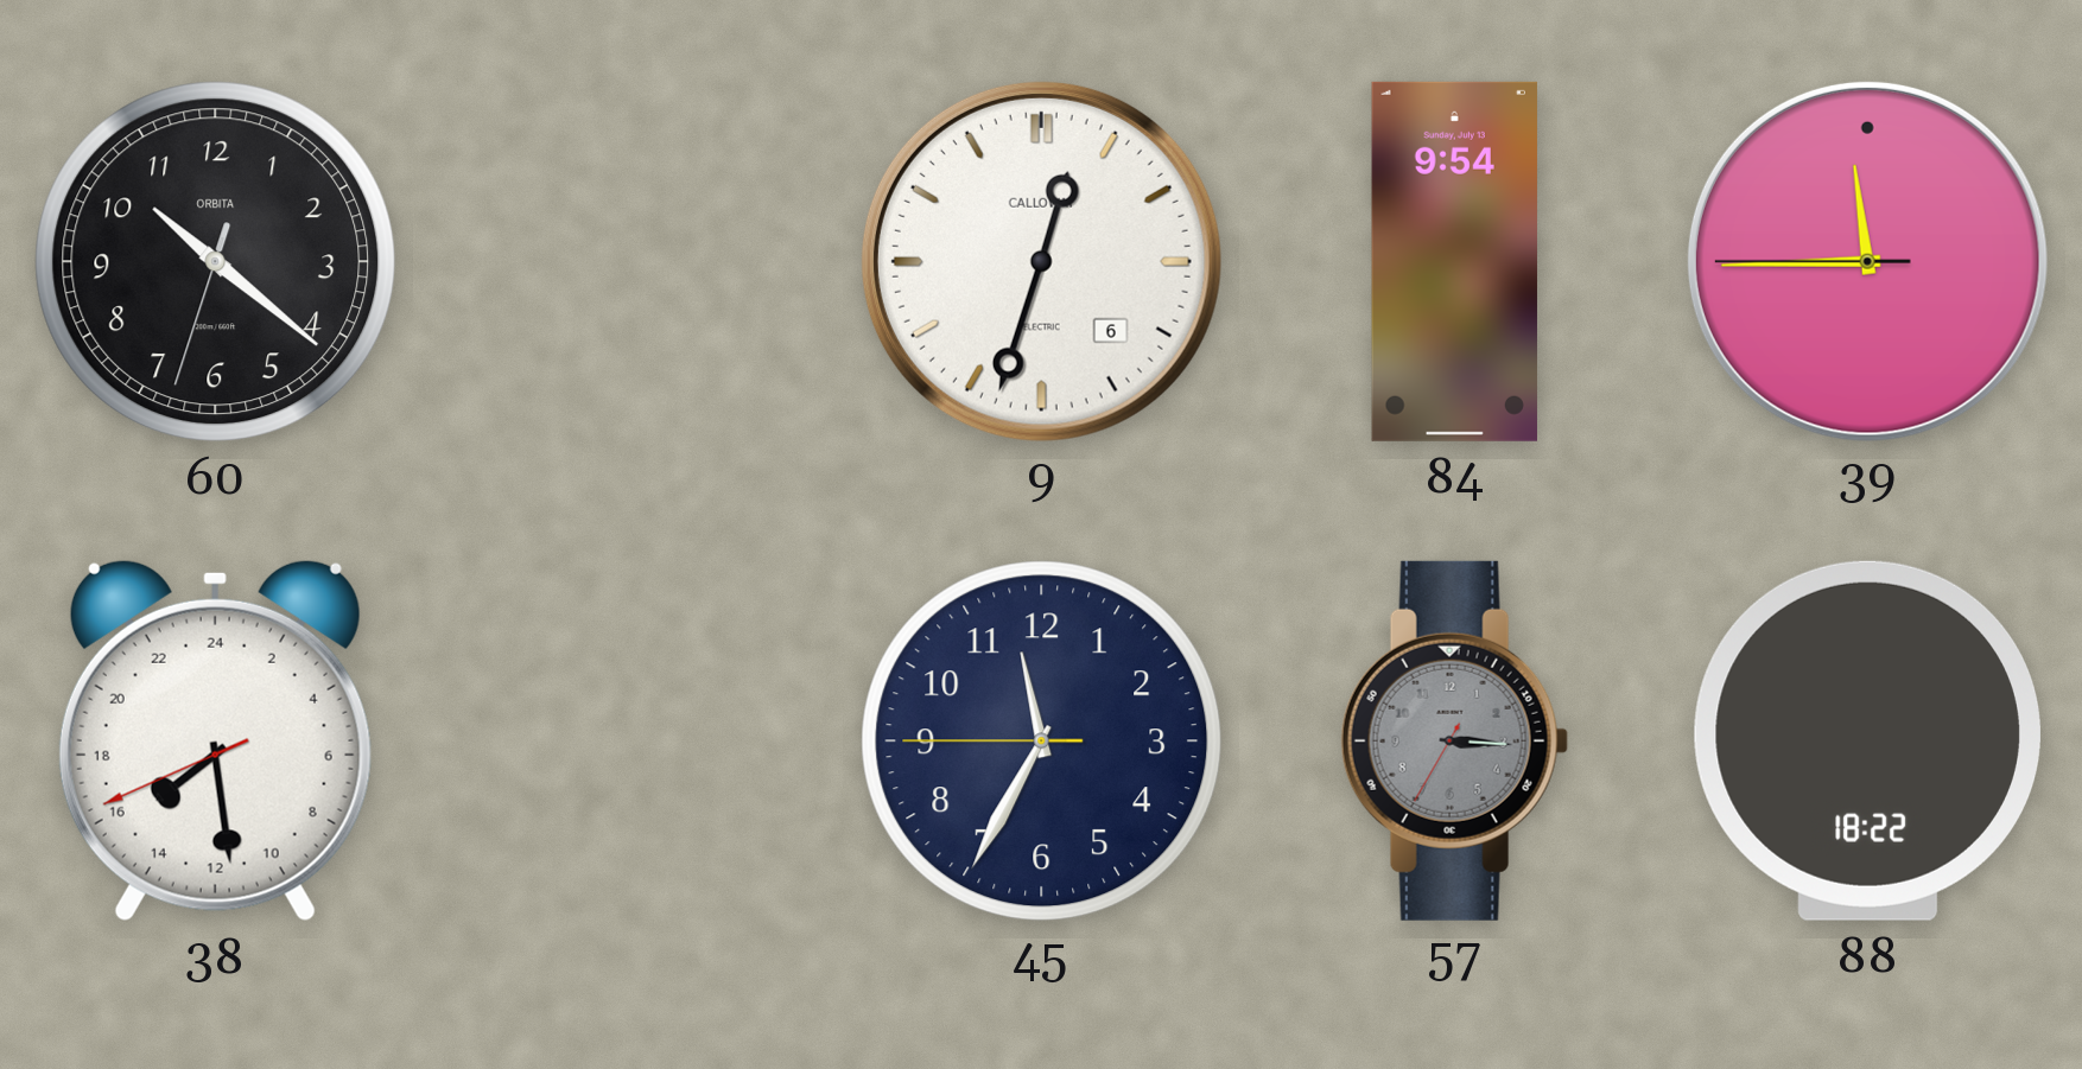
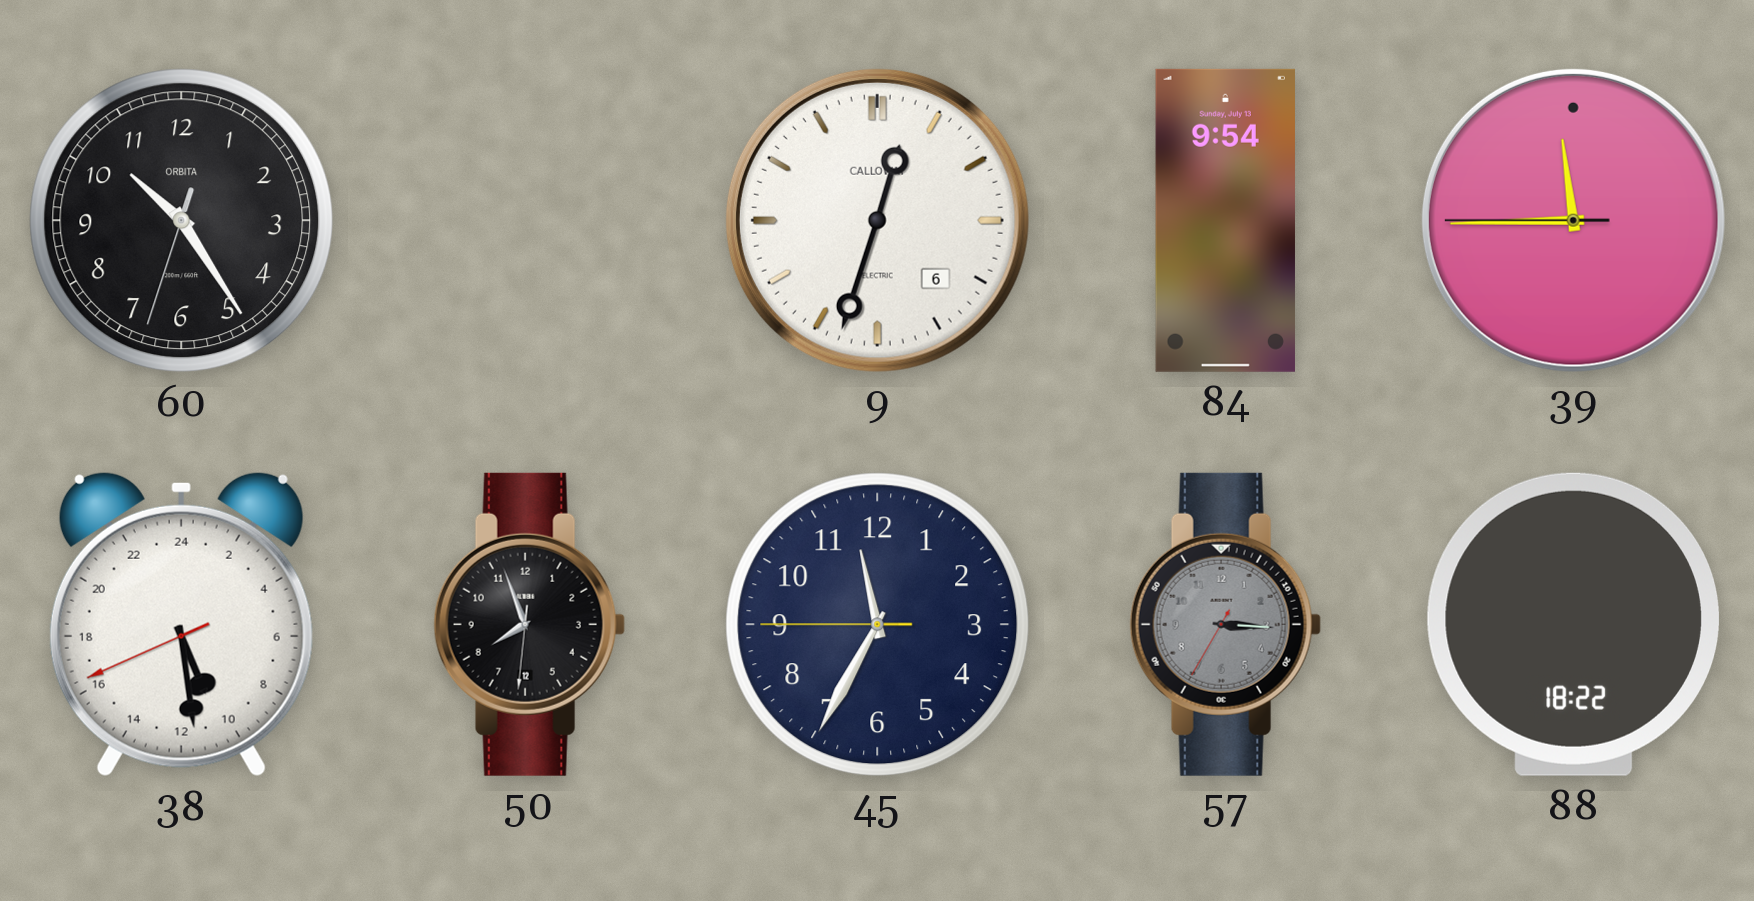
60: 10:21 -> 10:24
38: 15:28 -> 10:28
50: none -> 7:56
